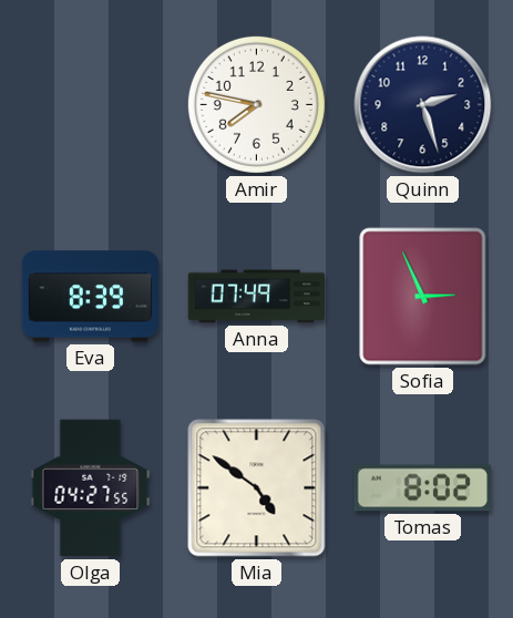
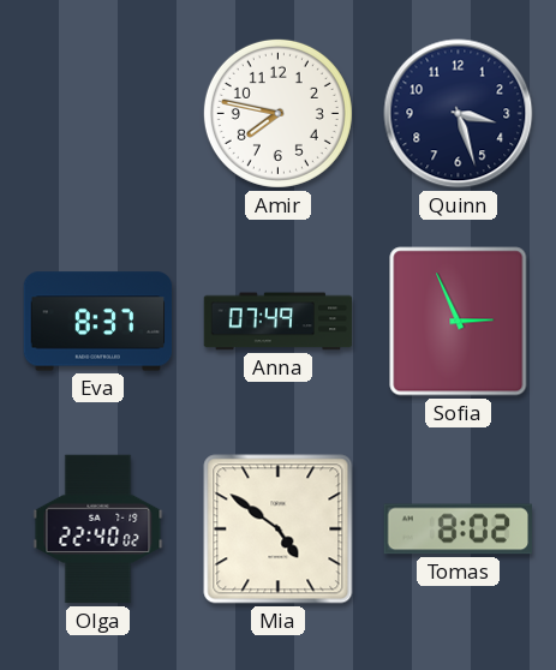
Quinn: 2:27 -> 3:27
Eva: 8:39 -> 8:37
Olga: 04:27 -> 22:40
